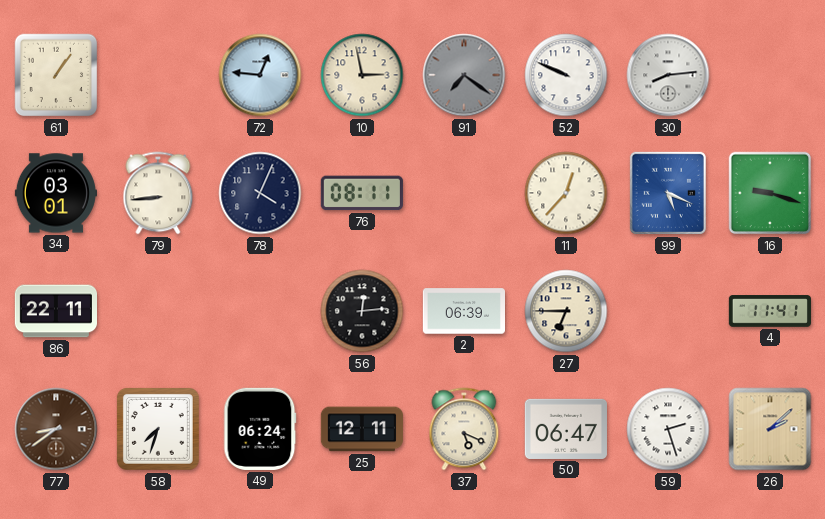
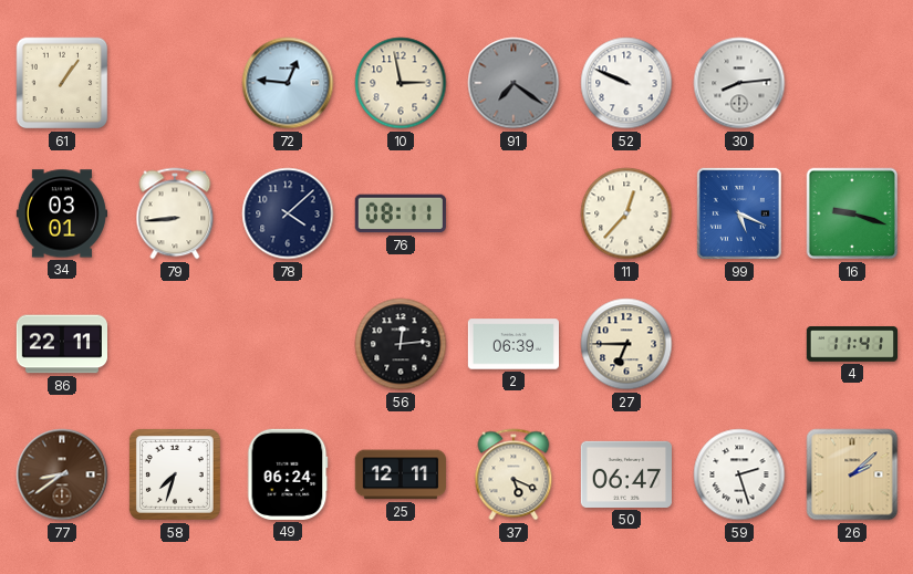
78: 4:04 -> 4:08
